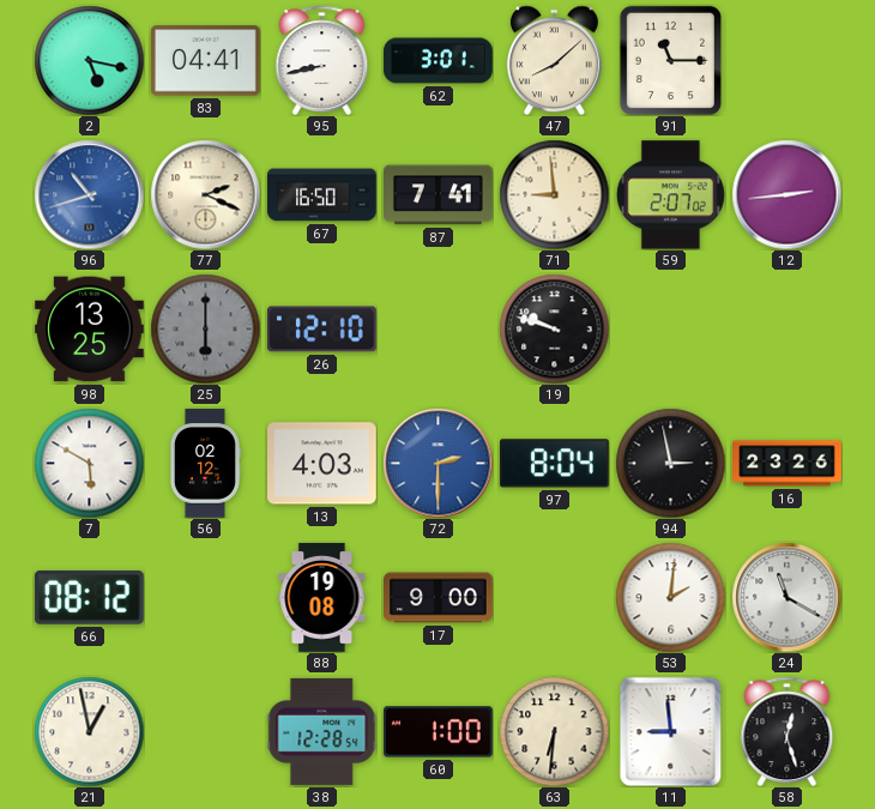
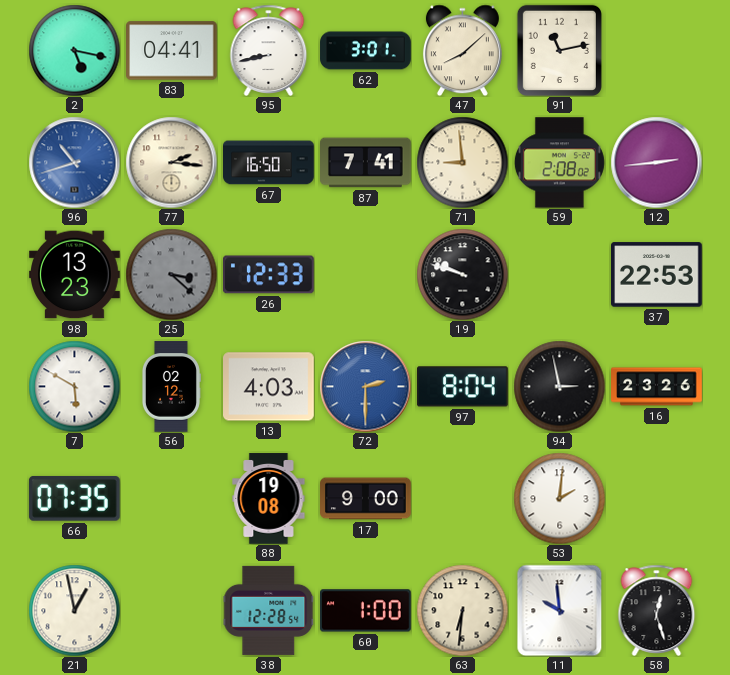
91: 11:15 -> 11:13
77: 2:19 -> 2:16
59: 2:07 -> 2:08
98: 13:25 -> 13:23
25: 6:00 -> 3:22
26: 12:10 -> 12:33
37: none -> 22:53
66: 08:12 -> 07:35
24: 11:20 -> none
11: 8:59 -> 9:59
